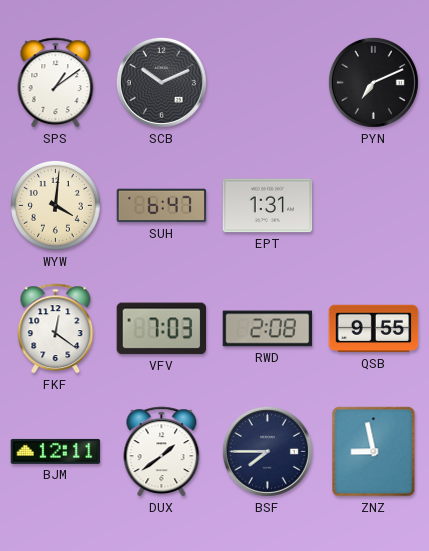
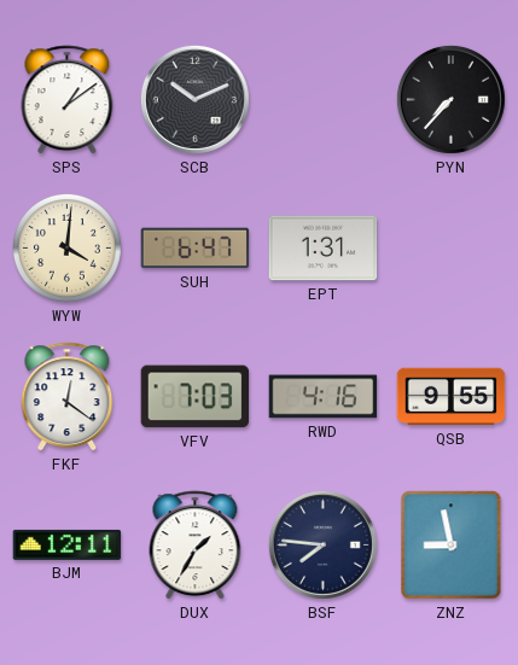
PYN: 7:11 -> 7:37
RWD: 2:08 -> 4:16
DUX: 1:39 -> 1:35
BSF: 7:45 -> 7:46
